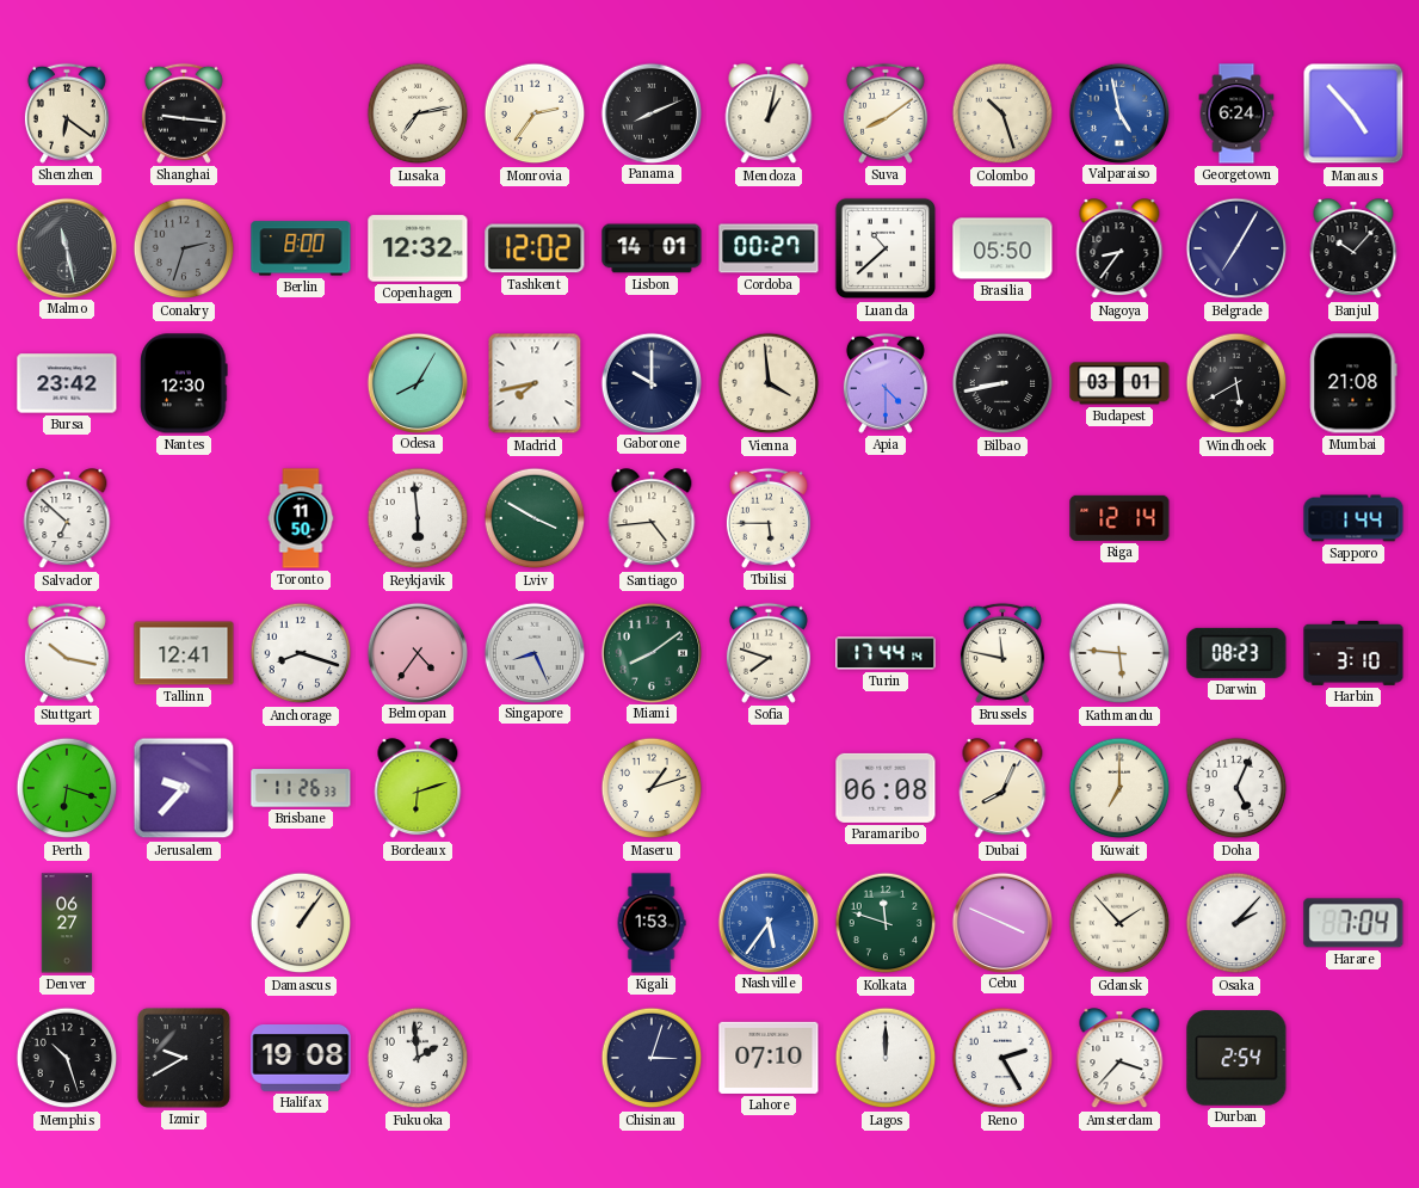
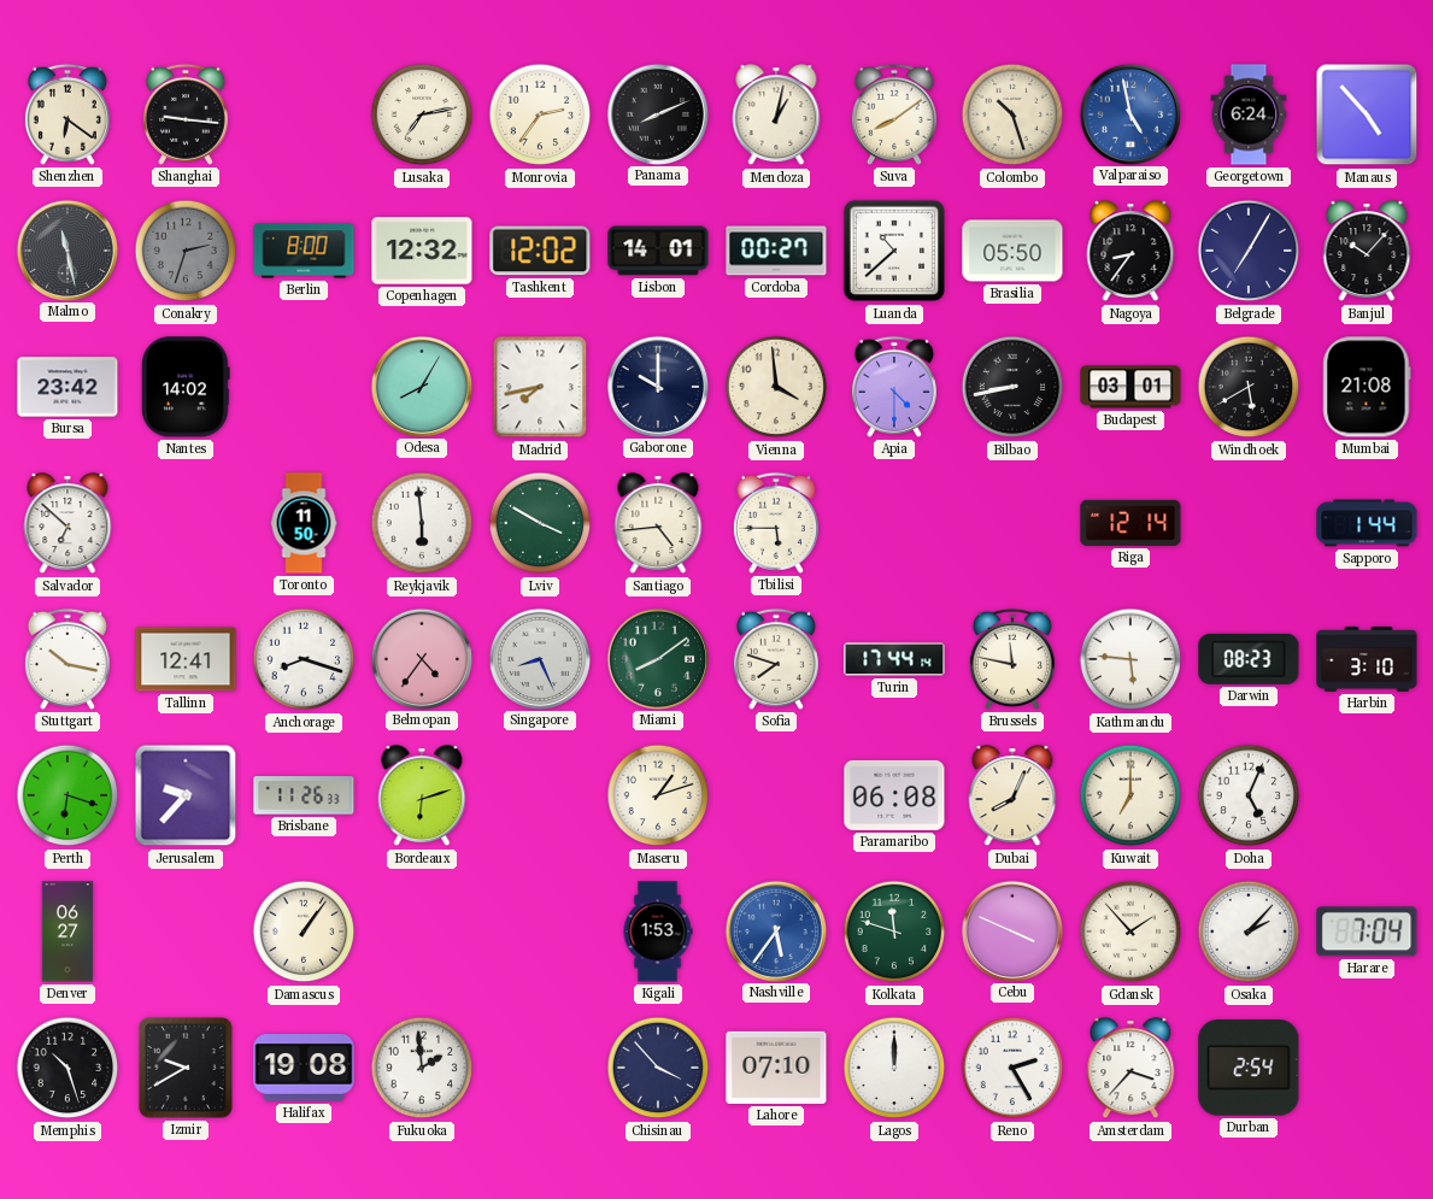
Nantes: 12:30 -> 14:02
Chisinau: 3:03 -> 3:53
